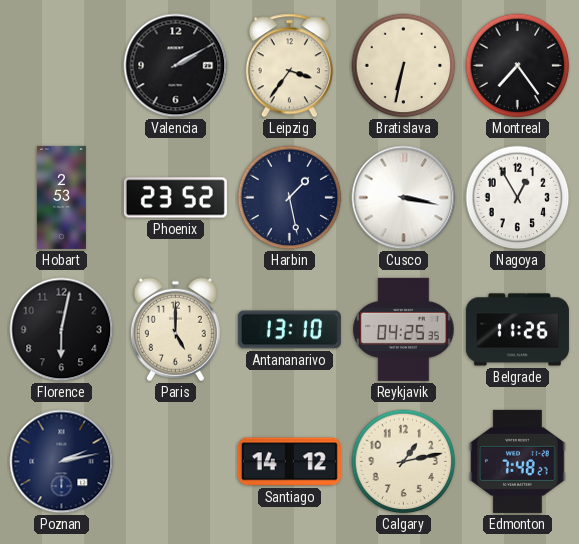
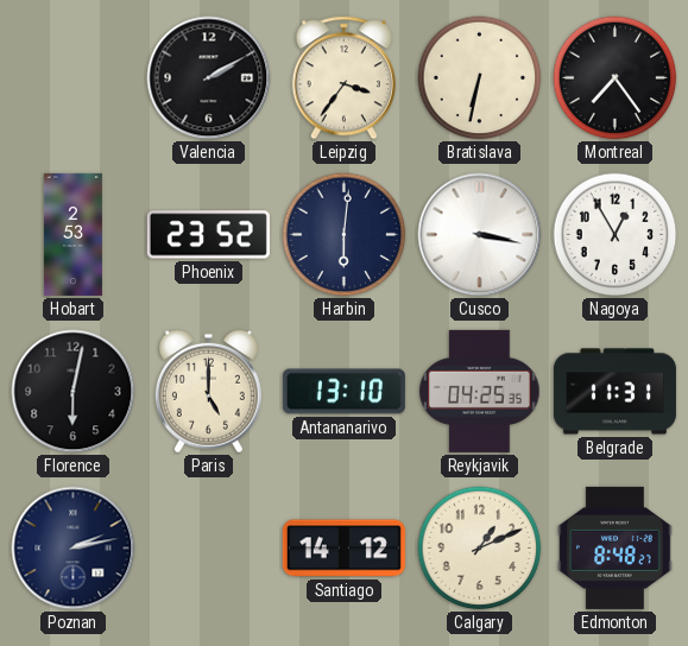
Harbin: 1:28 -> 6:01
Belgrade: 11:26 -> 11:31
Calgary: 1:13 -> 1:11
Edmonton: 7:48 -> 8:48
